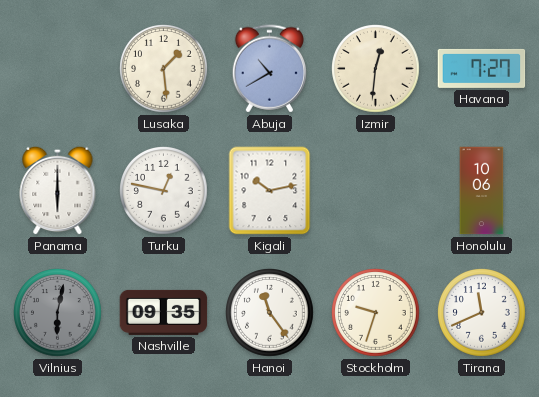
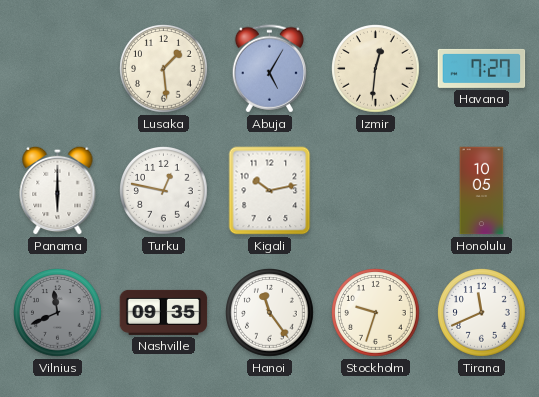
Abuja: 10:40 -> 5:05
Honolulu: 10:06 -> 10:05
Vilnius: 6:02 -> 11:41
